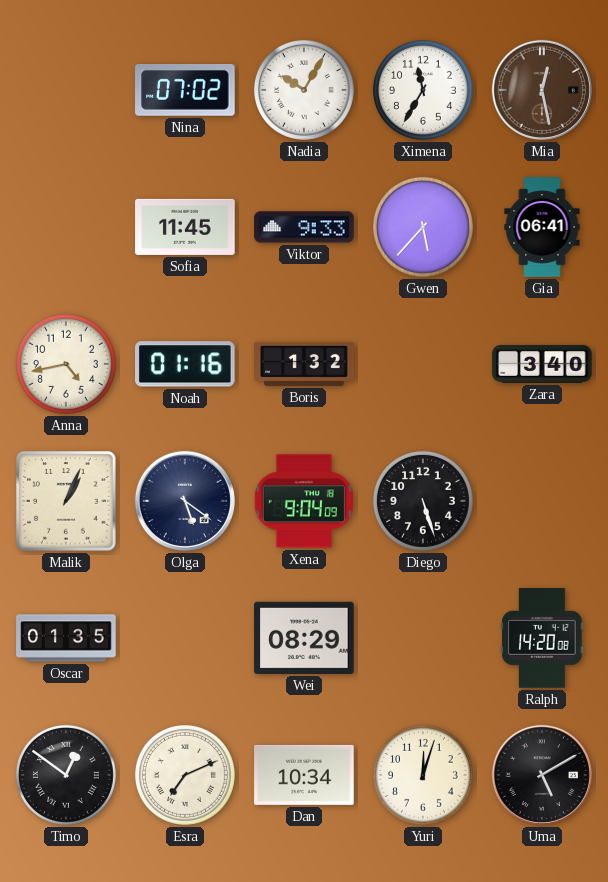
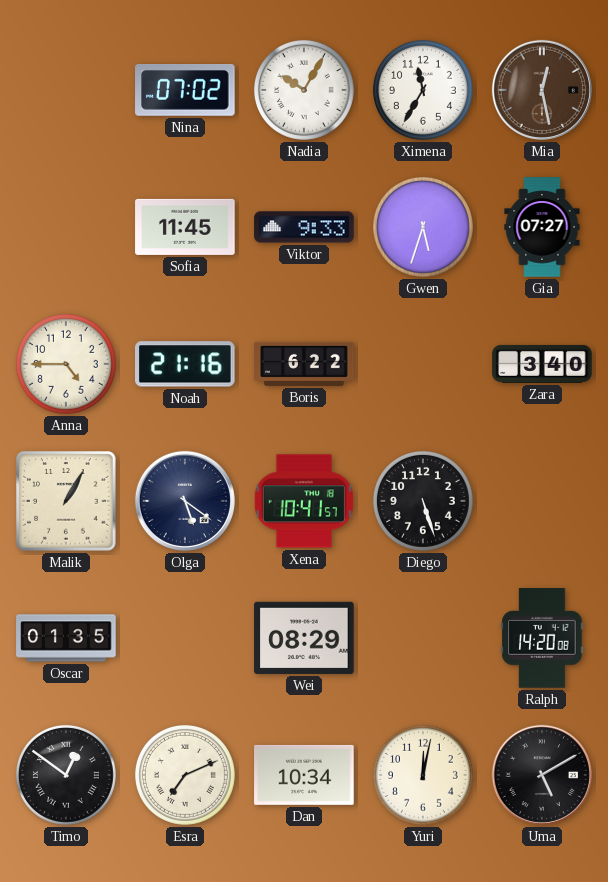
Gwen: 5:37 -> 5:33
Gia: 06:41 -> 07:27
Anna: 4:43 -> 4:45
Noah: 01:16 -> 21:16
Boris: 1:32 -> 6:22
Malik: 1:04 -> 1:05
Xena: 9:04 -> 10:41
Yuri: 12:03 -> 12:02
